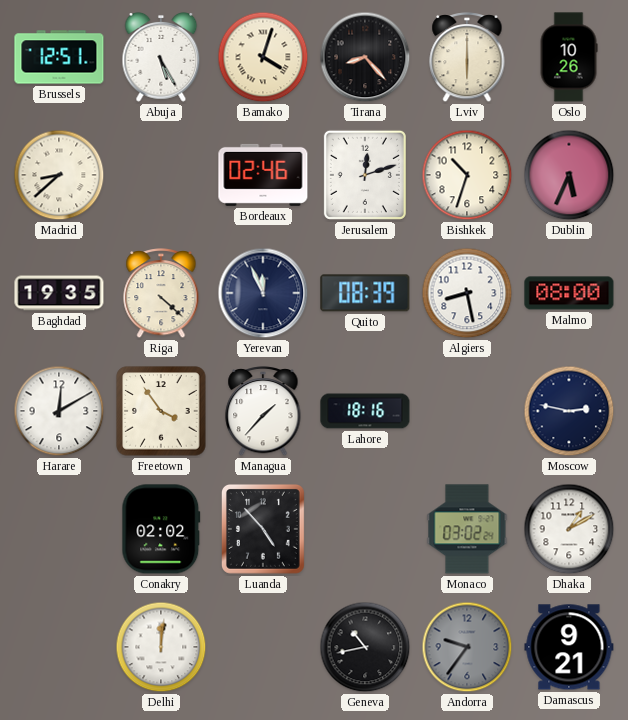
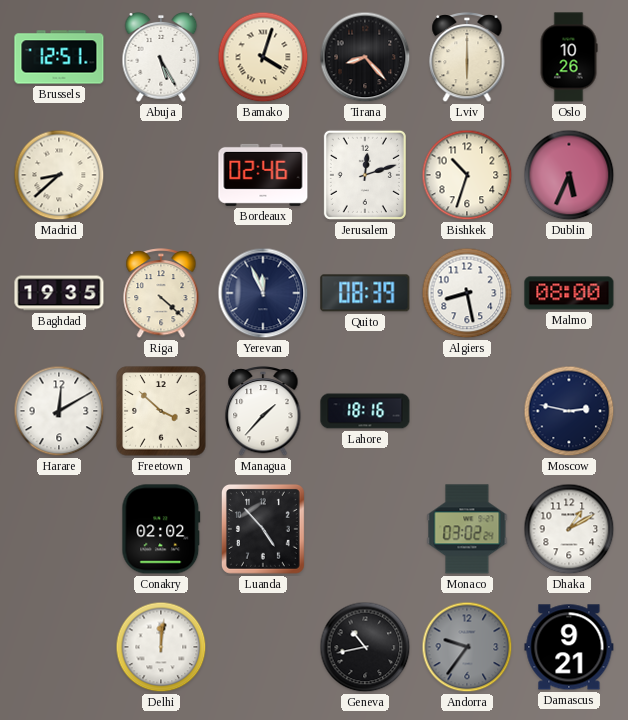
Freetown: 3:54 -> 3:52
